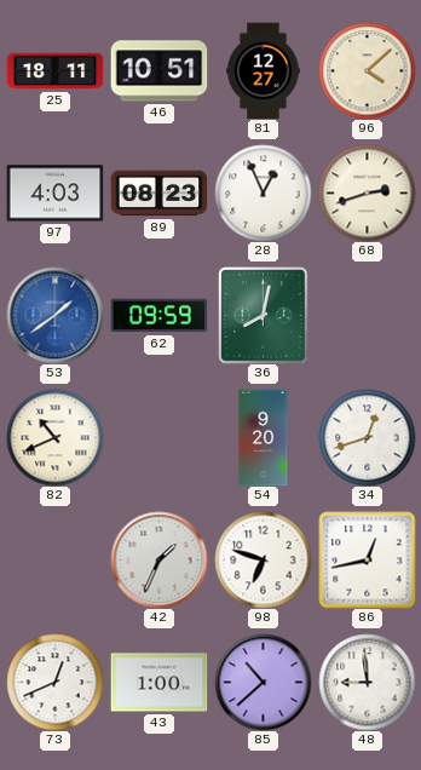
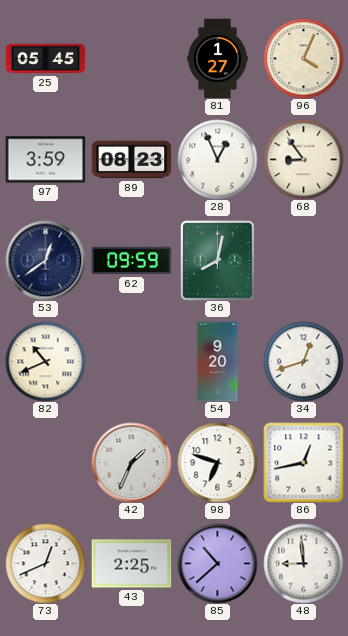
25: 18:11 -> 05:45
46: 10:51 -> none
81: 12:27 -> 1:27
96: 4:08 -> 4:04
97: 4:03 -> 3:59
68: 2:42 -> 8:54
53: 1:39 -> 12:39
53 dial: blue -> navy
43: 1:00 -> 2:25
